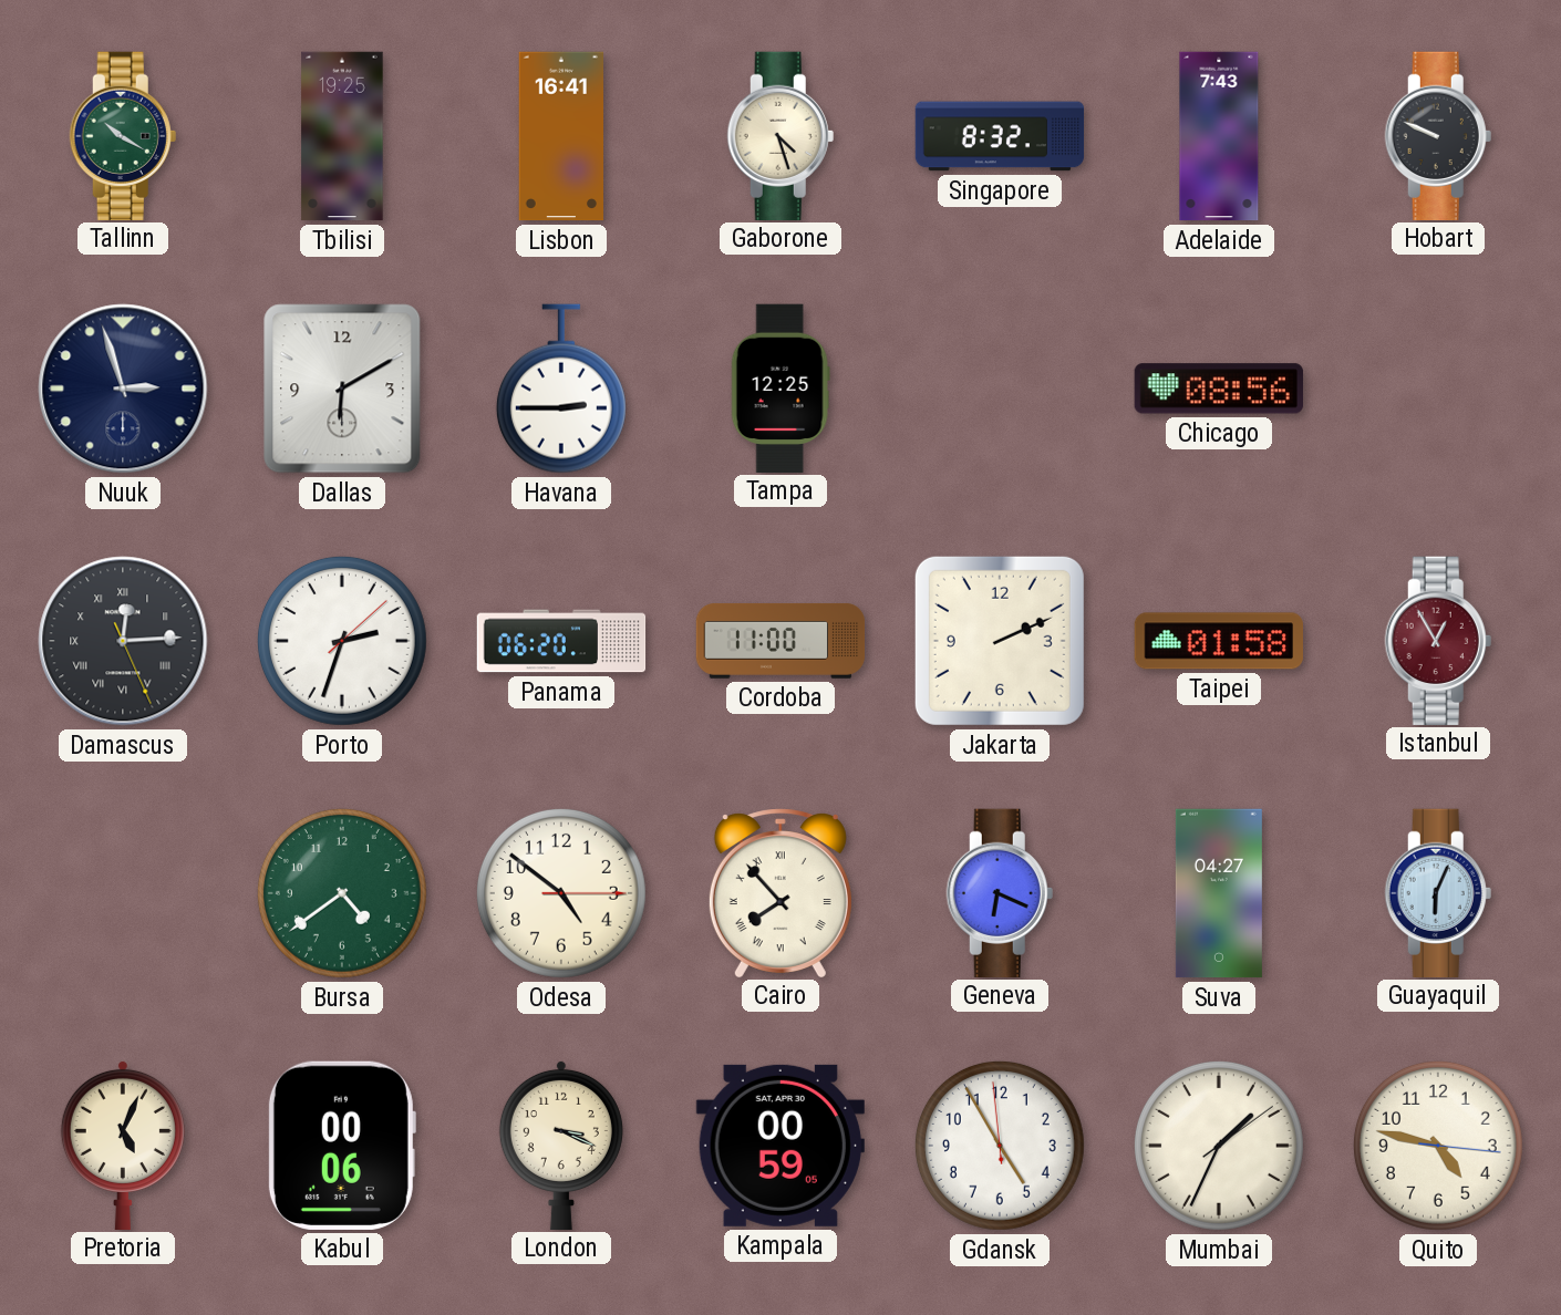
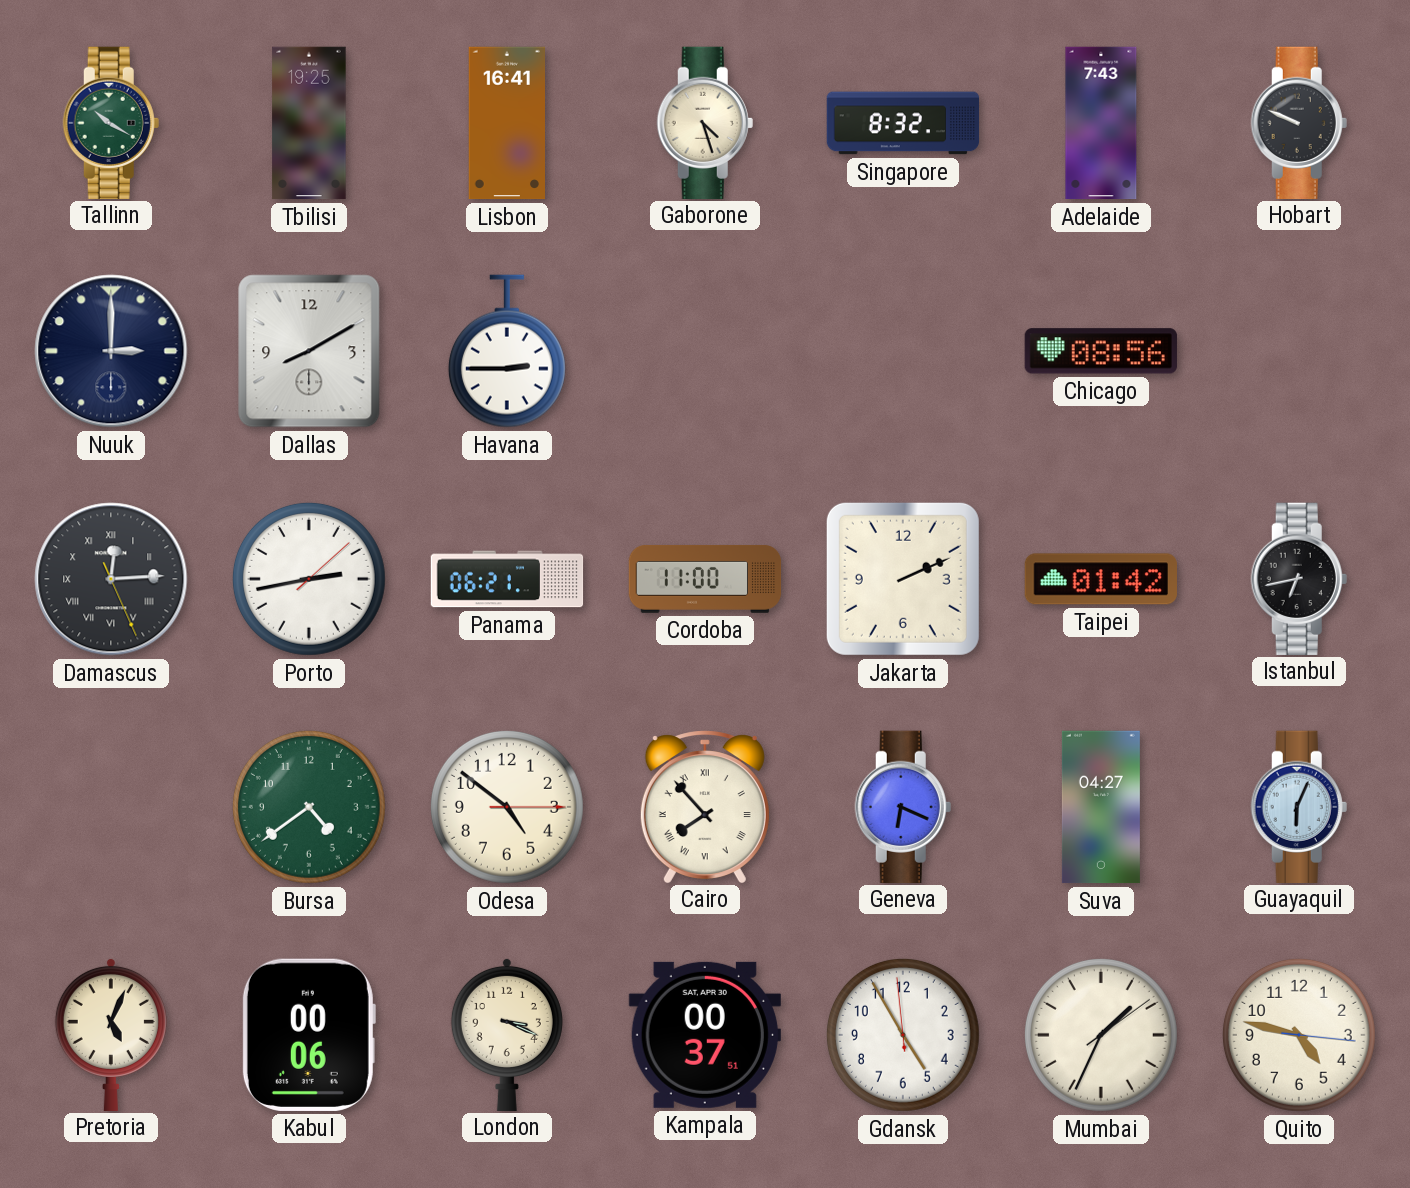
Nuuk: 2:57 -> 3:00
Dallas: 6:10 -> 8:10
Tampa: 12:25 -> none
Porto: 2:33 -> 2:43
Panama: 06:20 -> 06:21
Taipei: 01:58 -> 01:42
Istanbul: 12:55 -> 6:43
Istanbul dial: burgundy -> black
Kampala: 00:59 -> 00:37
